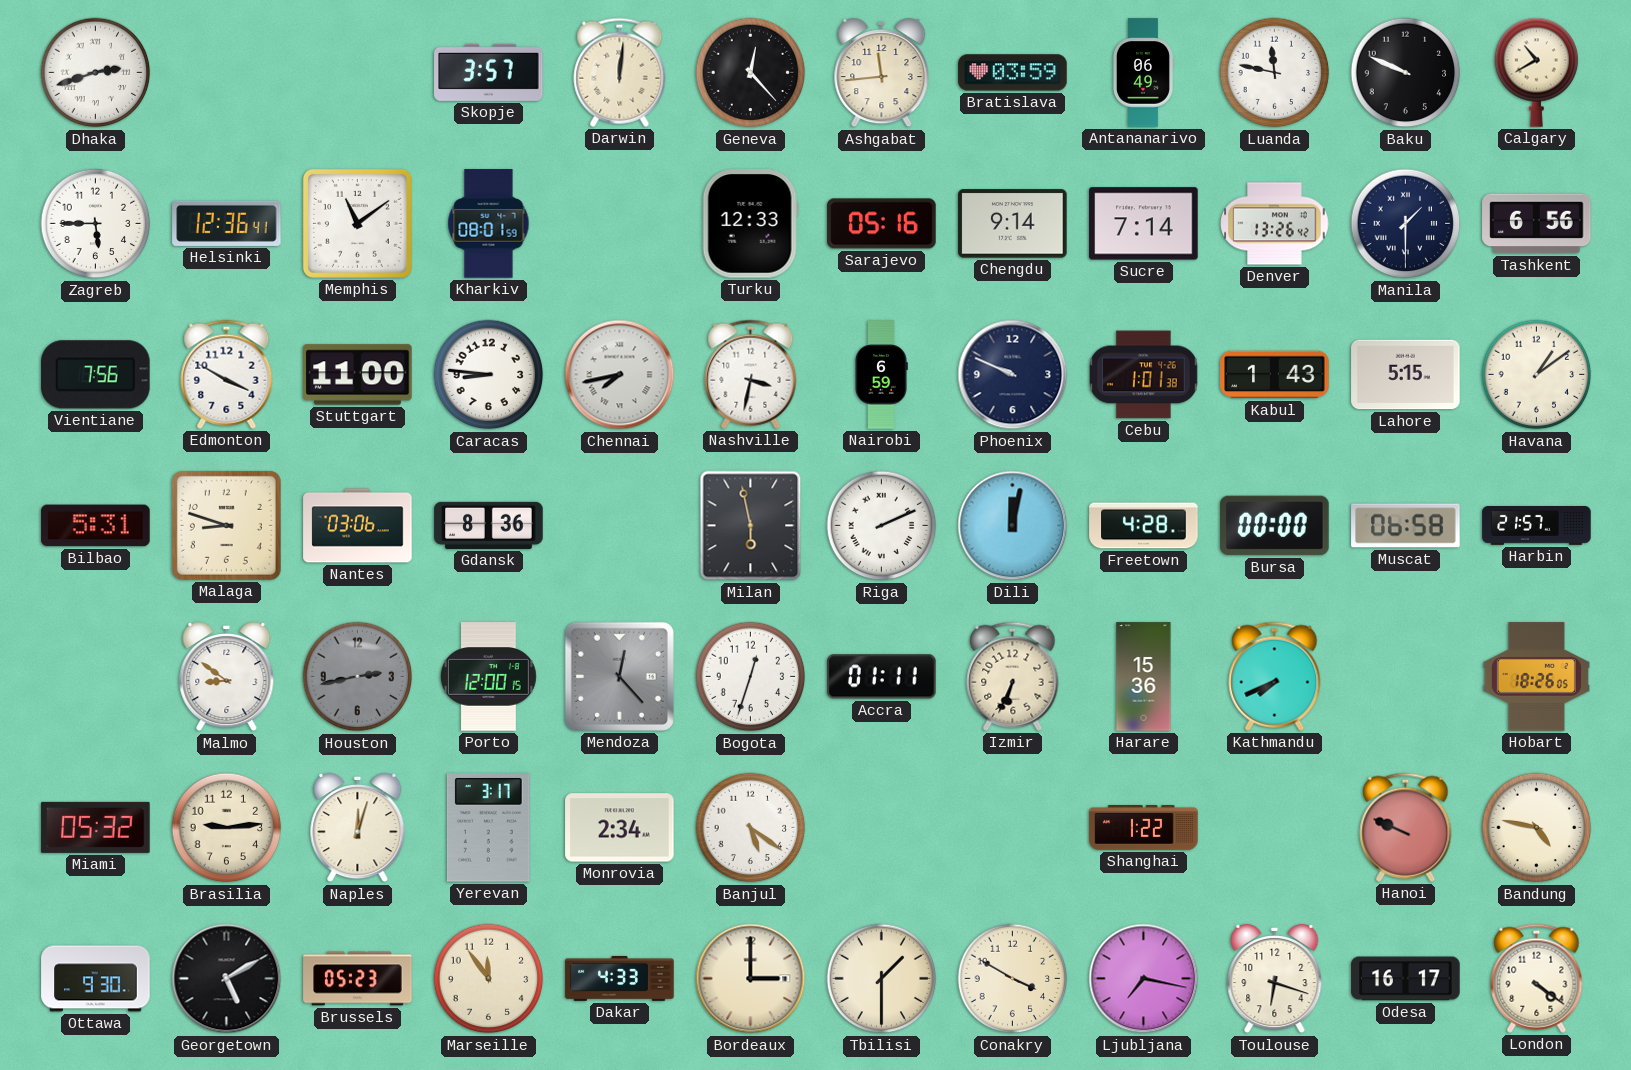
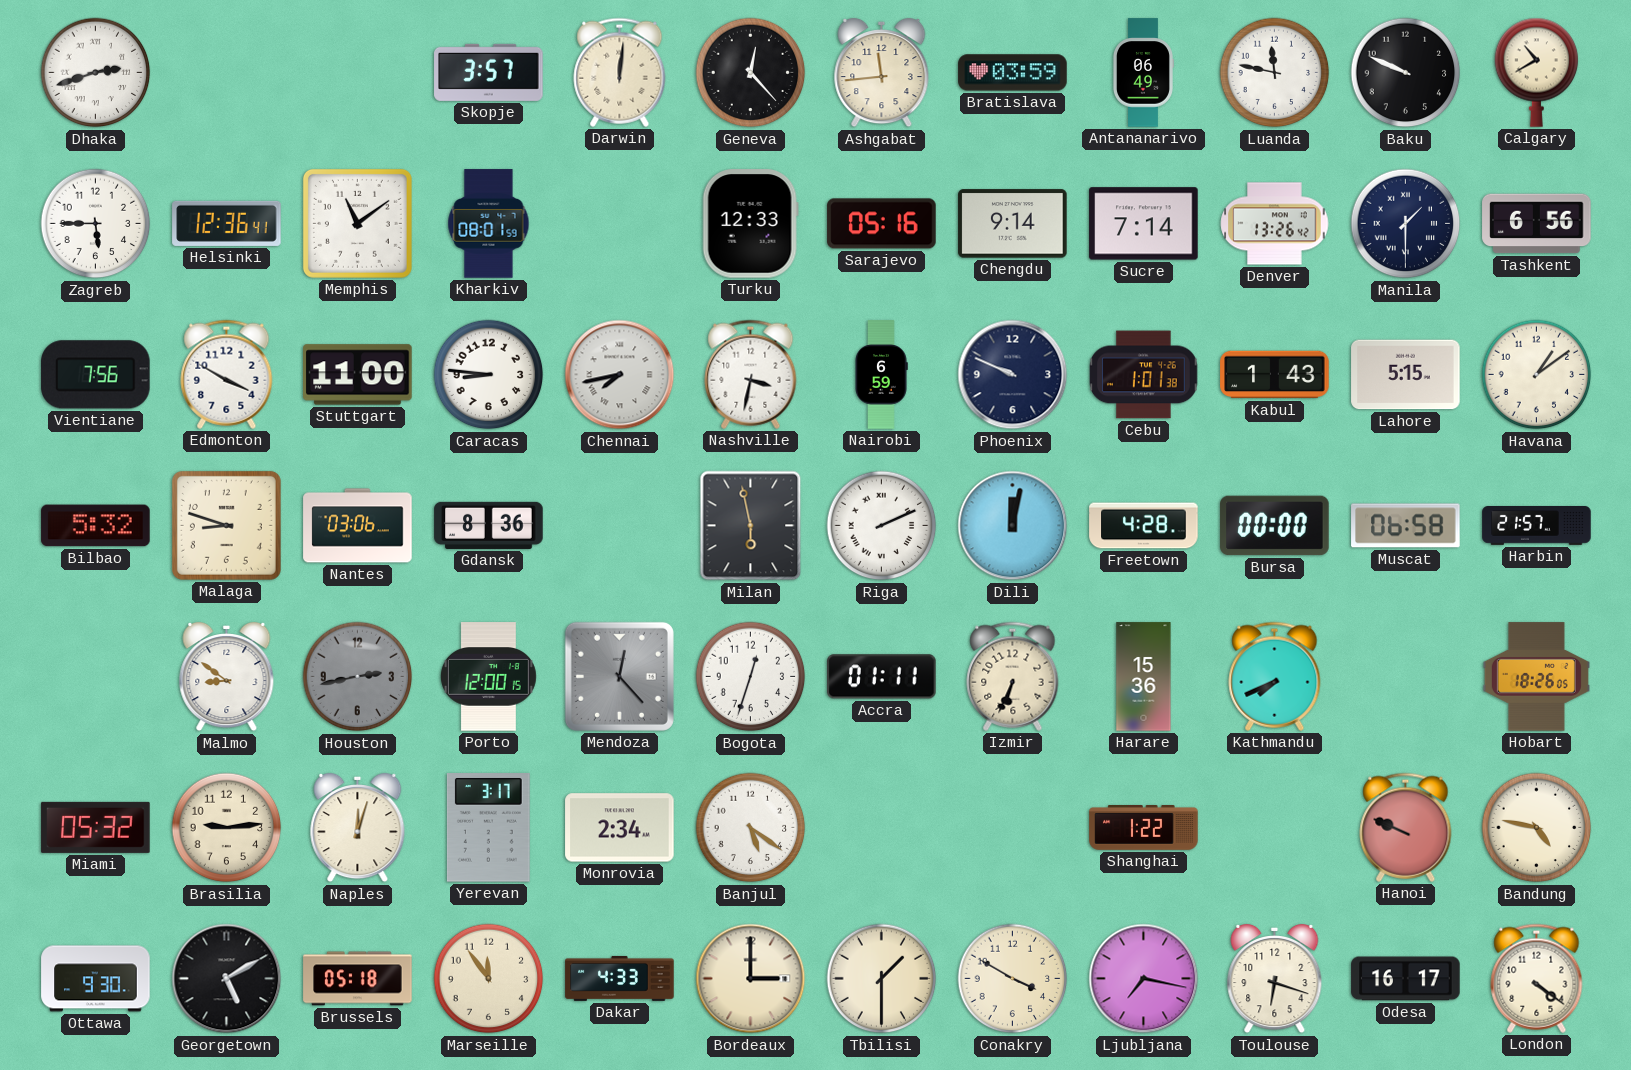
Bilbao: 5:31 -> 5:32
Brussels: 05:23 -> 05:18
